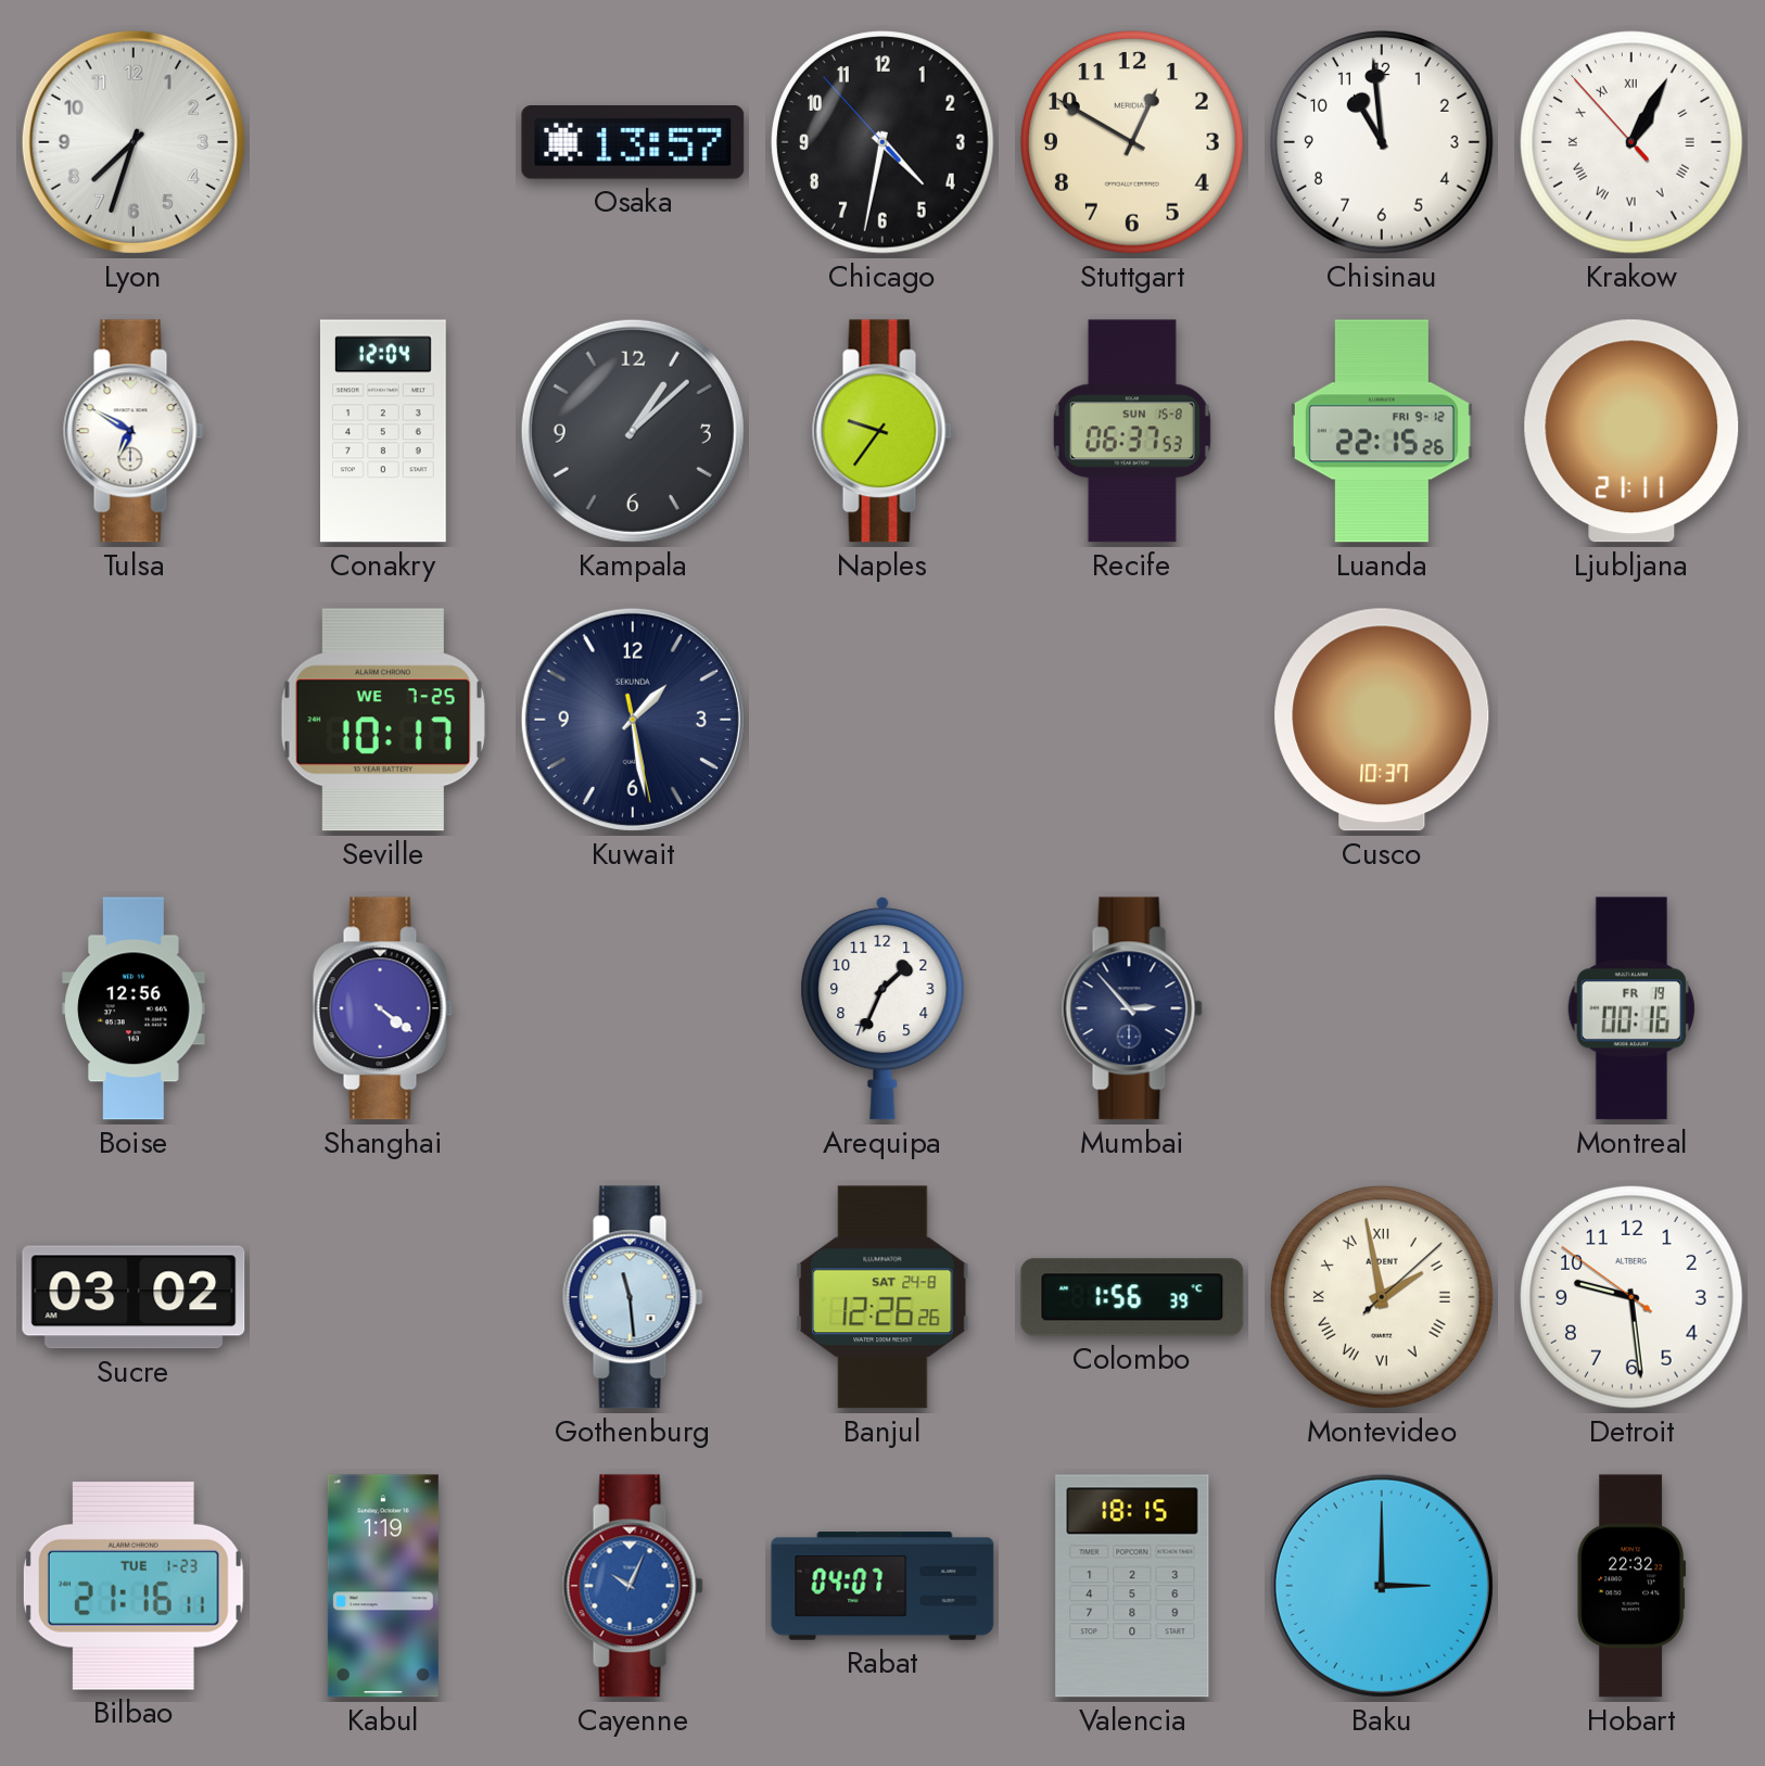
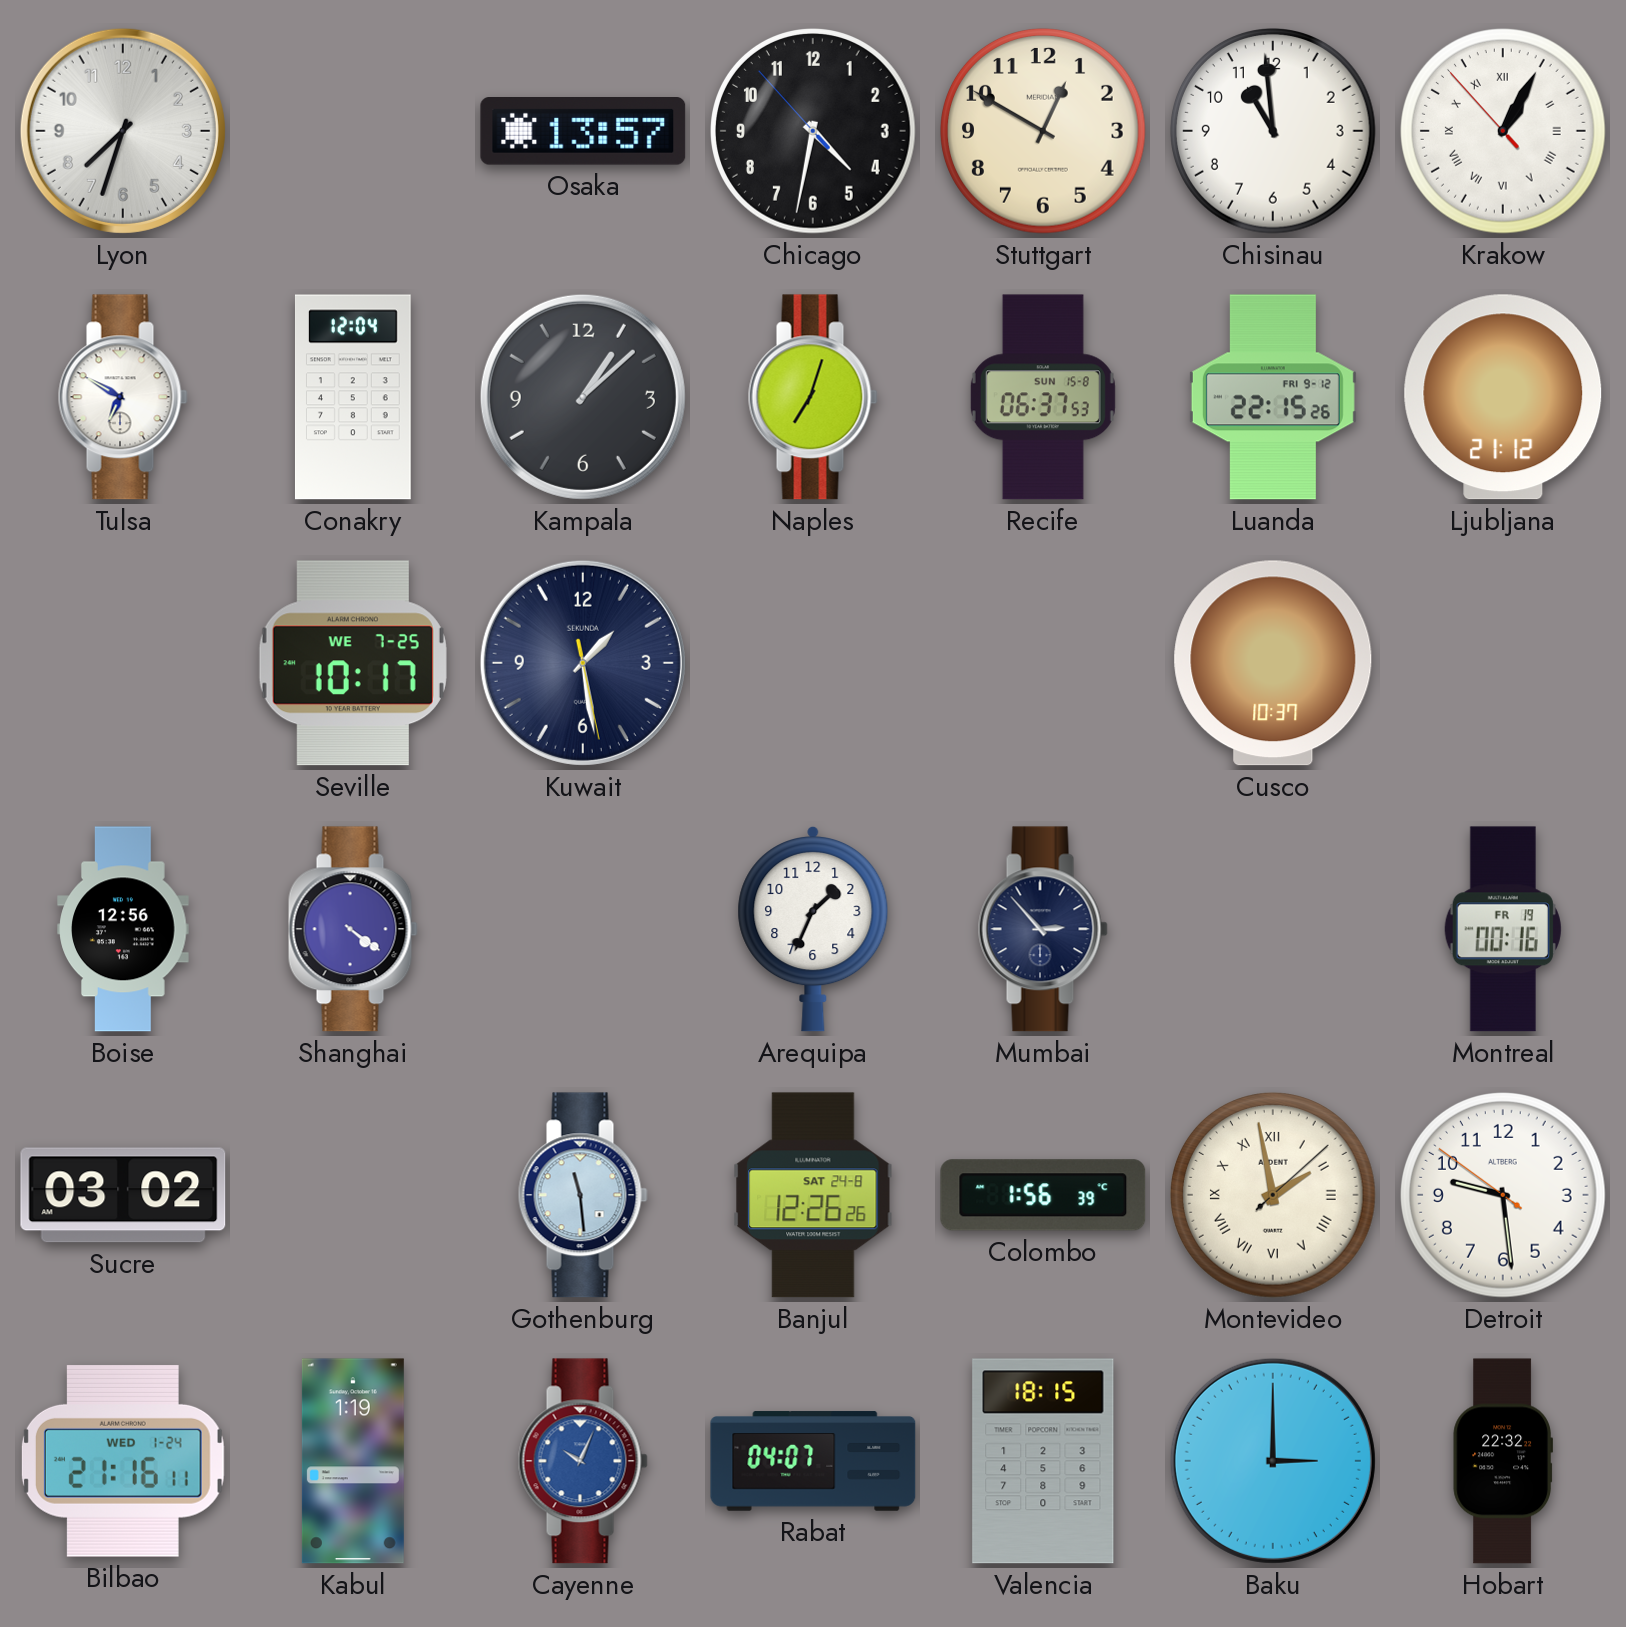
Naples: 9:36 -> 7:03
Ljubljana: 21:11 -> 21:12
Bilbao date: TUE 1-23 -> WED 1-24
